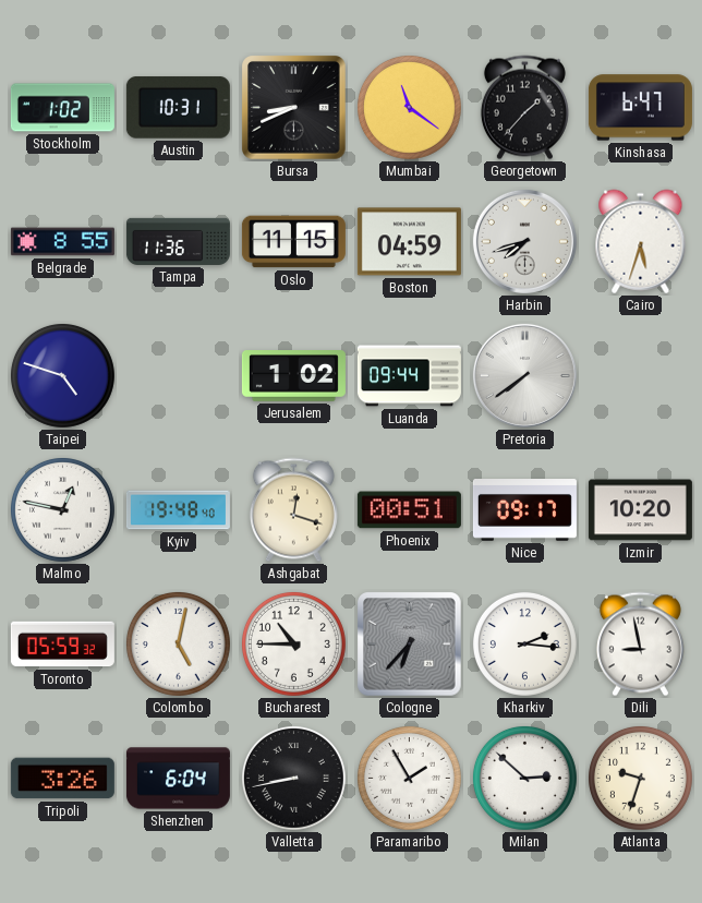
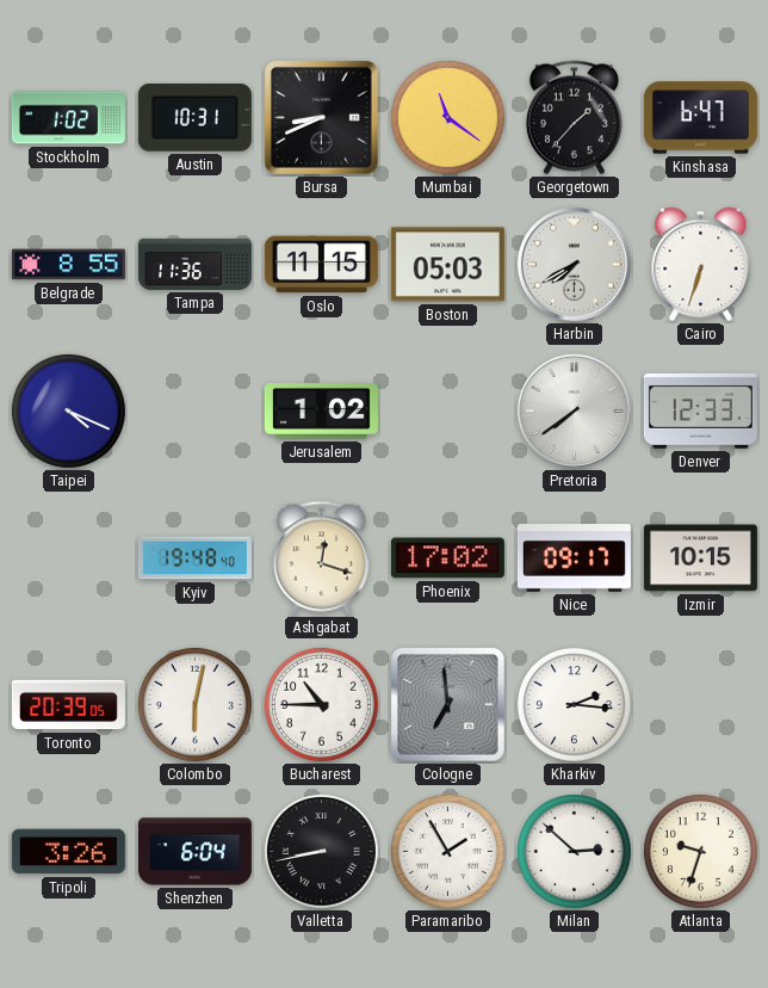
Boston: 04:59 -> 05:03
Harbin: 7:42 -> 7:40
Cairo: 5:33 -> 6:33
Taipei: 4:48 -> 4:19
Luanda: 09:44 -> none
Denver: none -> 12:33
Malmo: 12:47 -> none
Phoenix: 00:51 -> 17:02
Izmir: 10:20 -> 10:15
Toronto: 05:59 -> 20:39
Colombo: 5:02 -> 6:02
Cologne: 6:37 -> 6:59
Dili: 8:58 -> none
